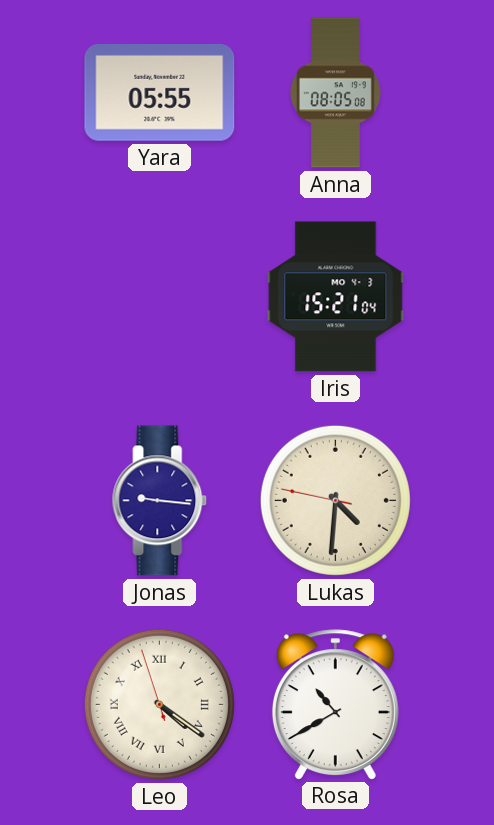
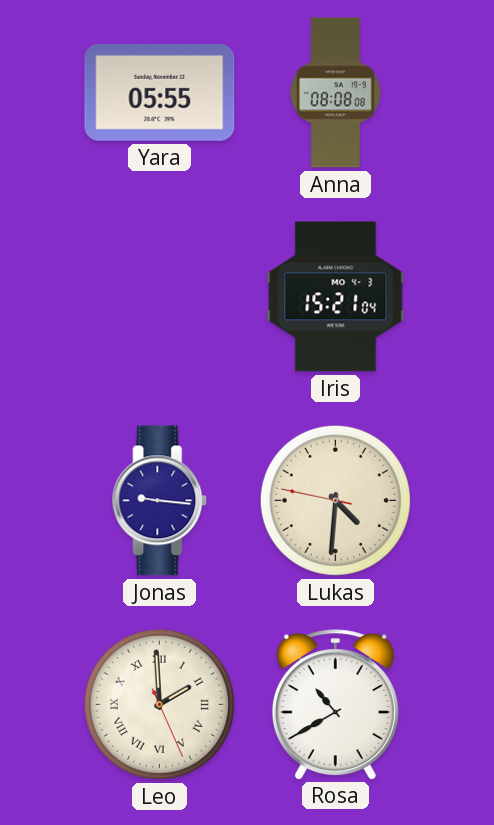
Anna: 08:05 -> 08:08
Leo: 4:20 -> 1:59
